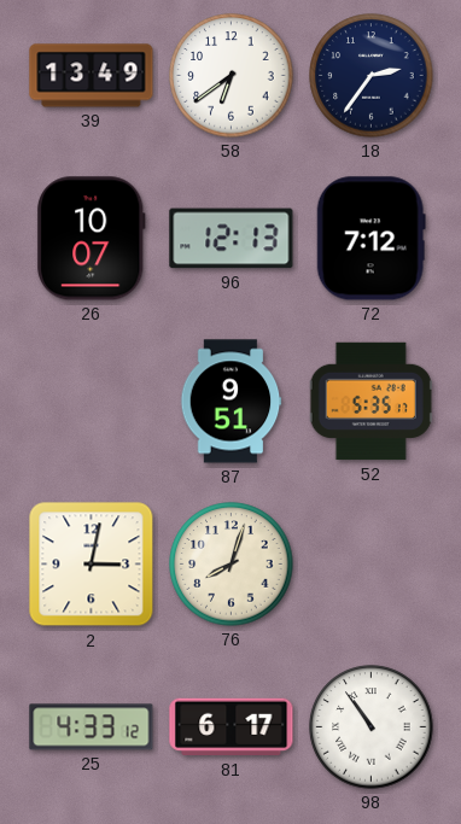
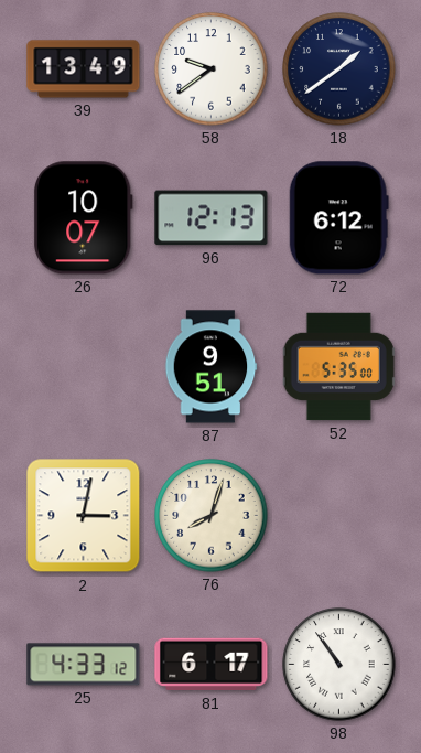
58: 6:39 -> 9:39
18: 2:36 -> 1:39
72: 7:12 -> 6:12
52: 5:35:17 -> 5:35:00
